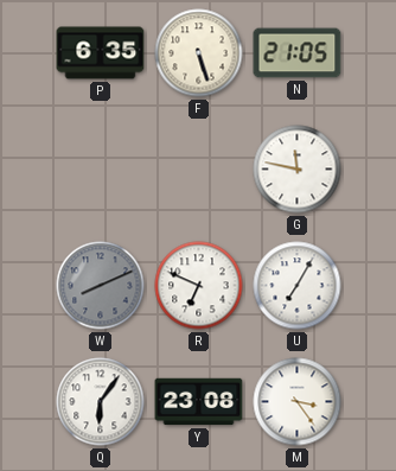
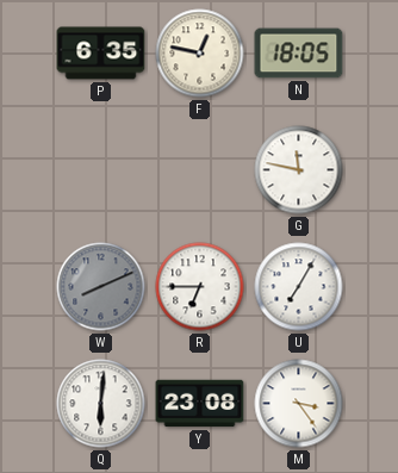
F: 5:27 -> 12:47
N: 21:05 -> 18:05
R: 6:49 -> 6:45
Q: 6:06 -> 6:01
